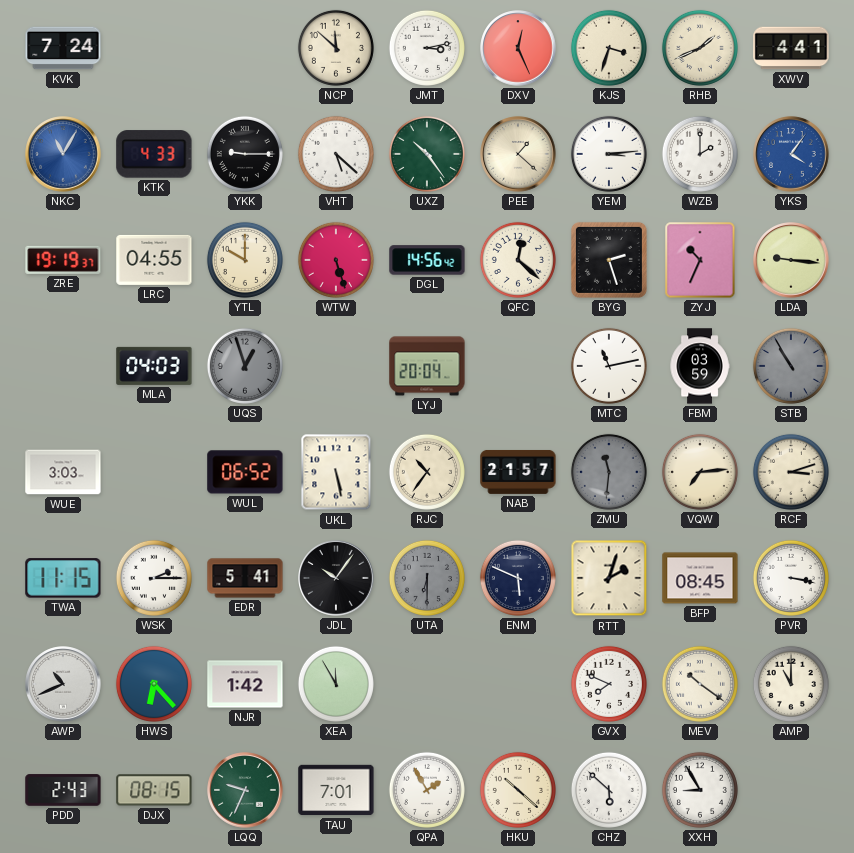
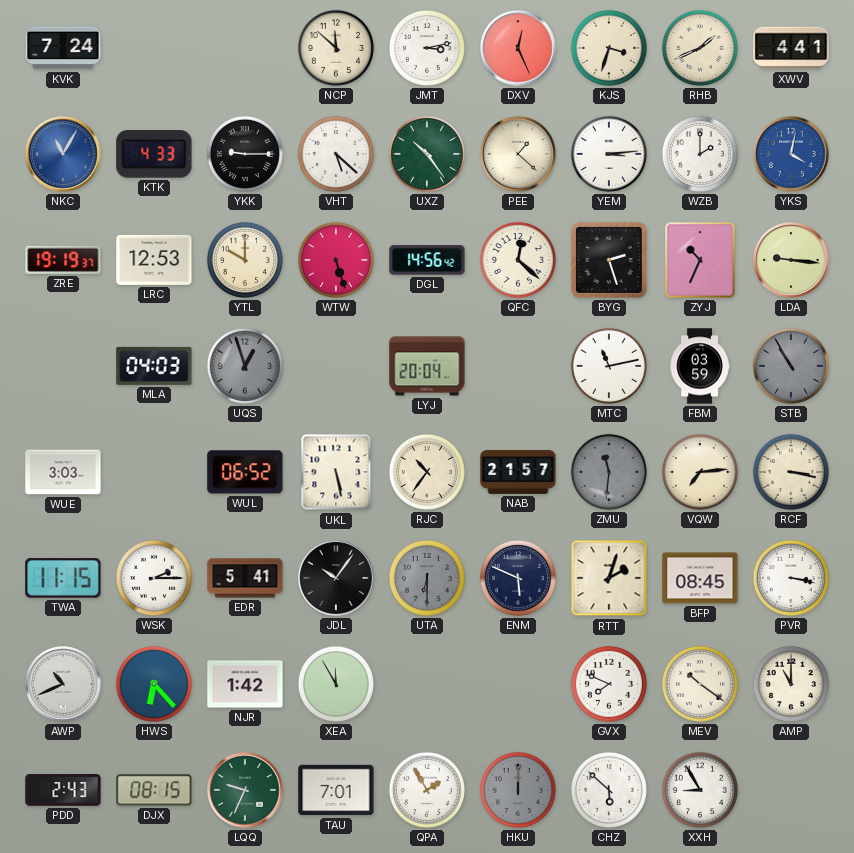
YKS: 4:06 -> 4:02
LRC: 04:55 -> 12:53
RCF: 3:12 -> 3:17
HKU: 10:22 -> 12:00
HKU dial: cream -> grey
